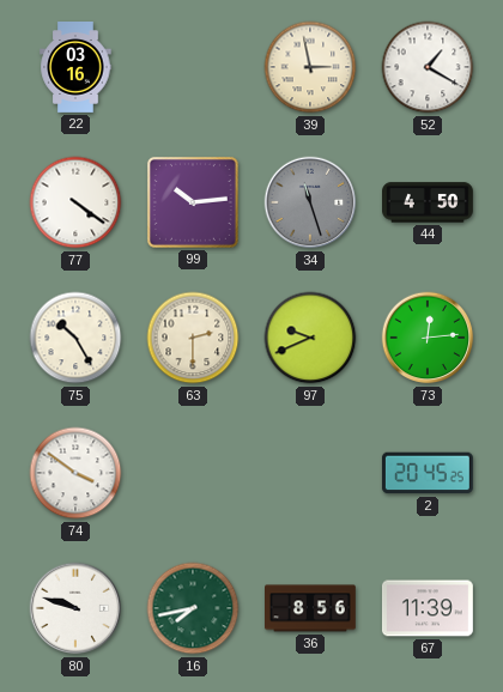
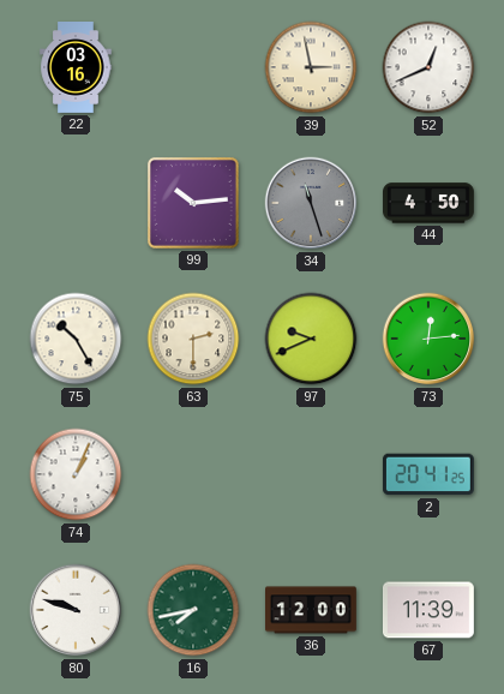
52: 1:20 -> 12:41
77: 4:21 -> none
74: 3:51 -> 1:04
2: 20:45 -> 20:41
36: 8:56 -> 12:00
